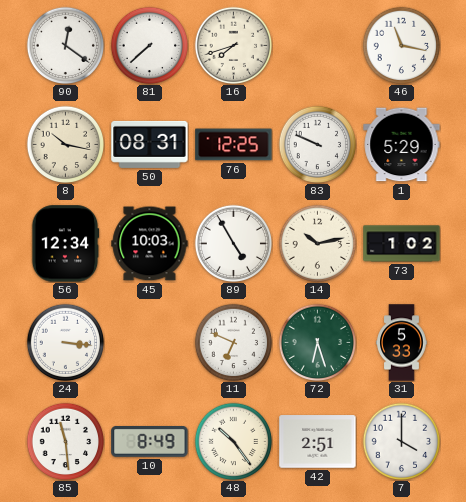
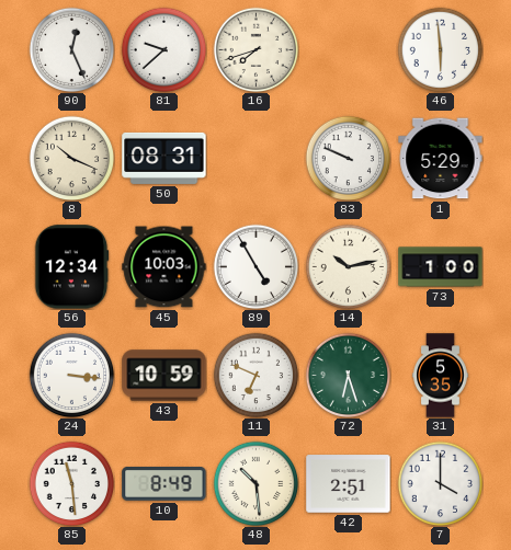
90: 12:21 -> 12:26
81: 7:38 -> 9:38
46: 11:17 -> 5:59
8: 10:17 -> 10:19
76: 12:25 -> none
73: 1:02 -> 1:00
43: none -> 10:59
31: 5:33 -> 5:35
48: 10:24 -> 10:29
